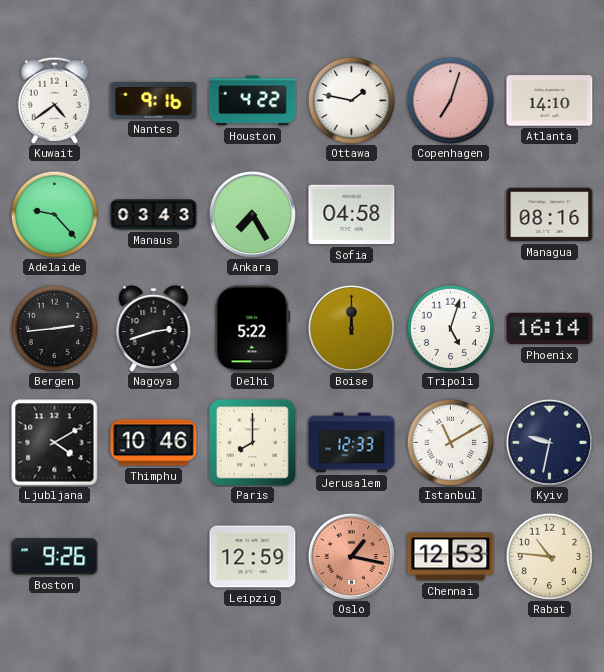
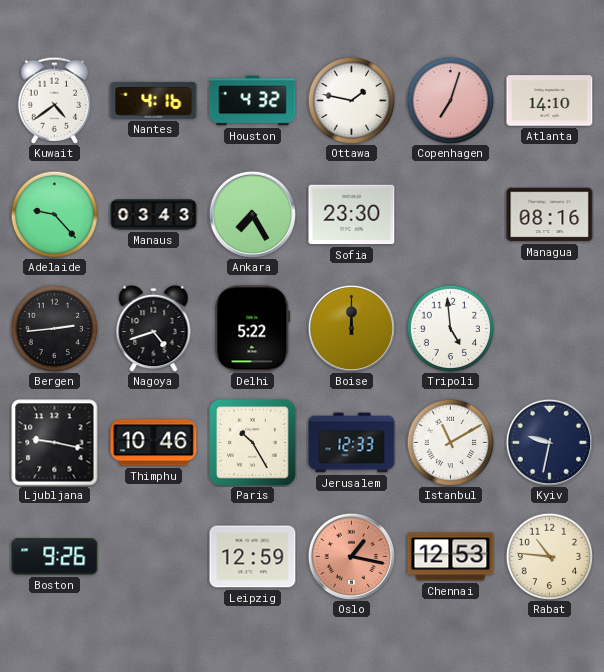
Nantes: 9:16 -> 4:16
Houston: 4:22 -> 4:32
Sofia: 04:58 -> 23:30
Nagoya: 2:42 -> 4:42
Tripoli: 5:03 -> 4:59
Phoenix: 16:14 -> none
Ljubljana: 4:10 -> 9:17
Paris: 8:00 -> 10:25
